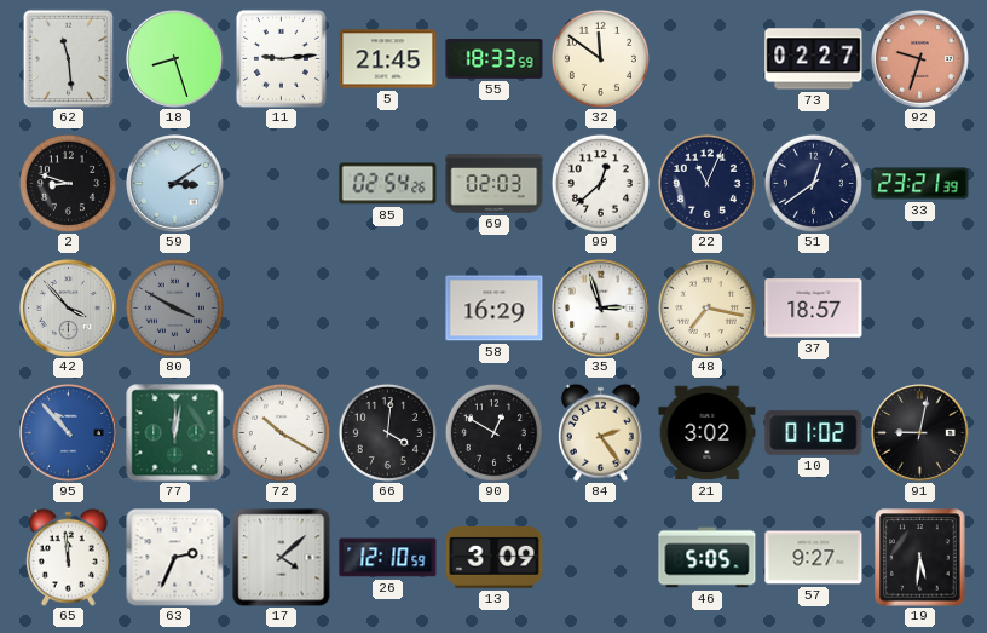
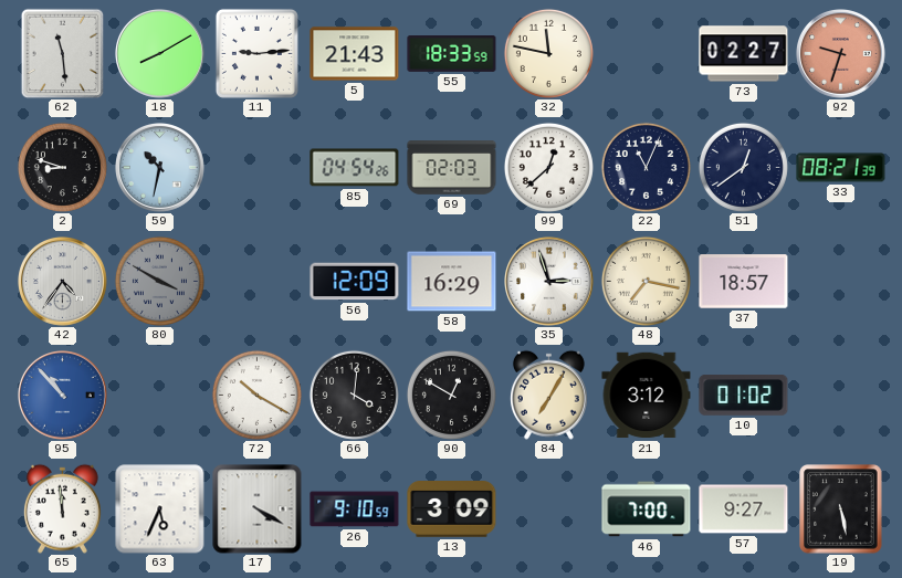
18: 8:27 -> 8:10
5: 21:45 -> 21:43
32: 11:51 -> 11:47
59: 3:09 -> 10:32
85: 02:54 -> 04:54
33: 23:21 -> 08:21
42: 3:53 -> 4:36
56: none -> 12:09
77: 12:02 -> none
84: 2:24 -> 7:05
21: 3:02 -> 3:12
91: 9:02 -> none
63: 2:34 -> 5:34
17: 4:08 -> 4:20
26: 12:10 -> 9:10
46: 5:05 -> 7:00
19: 5:31 -> 5:28
